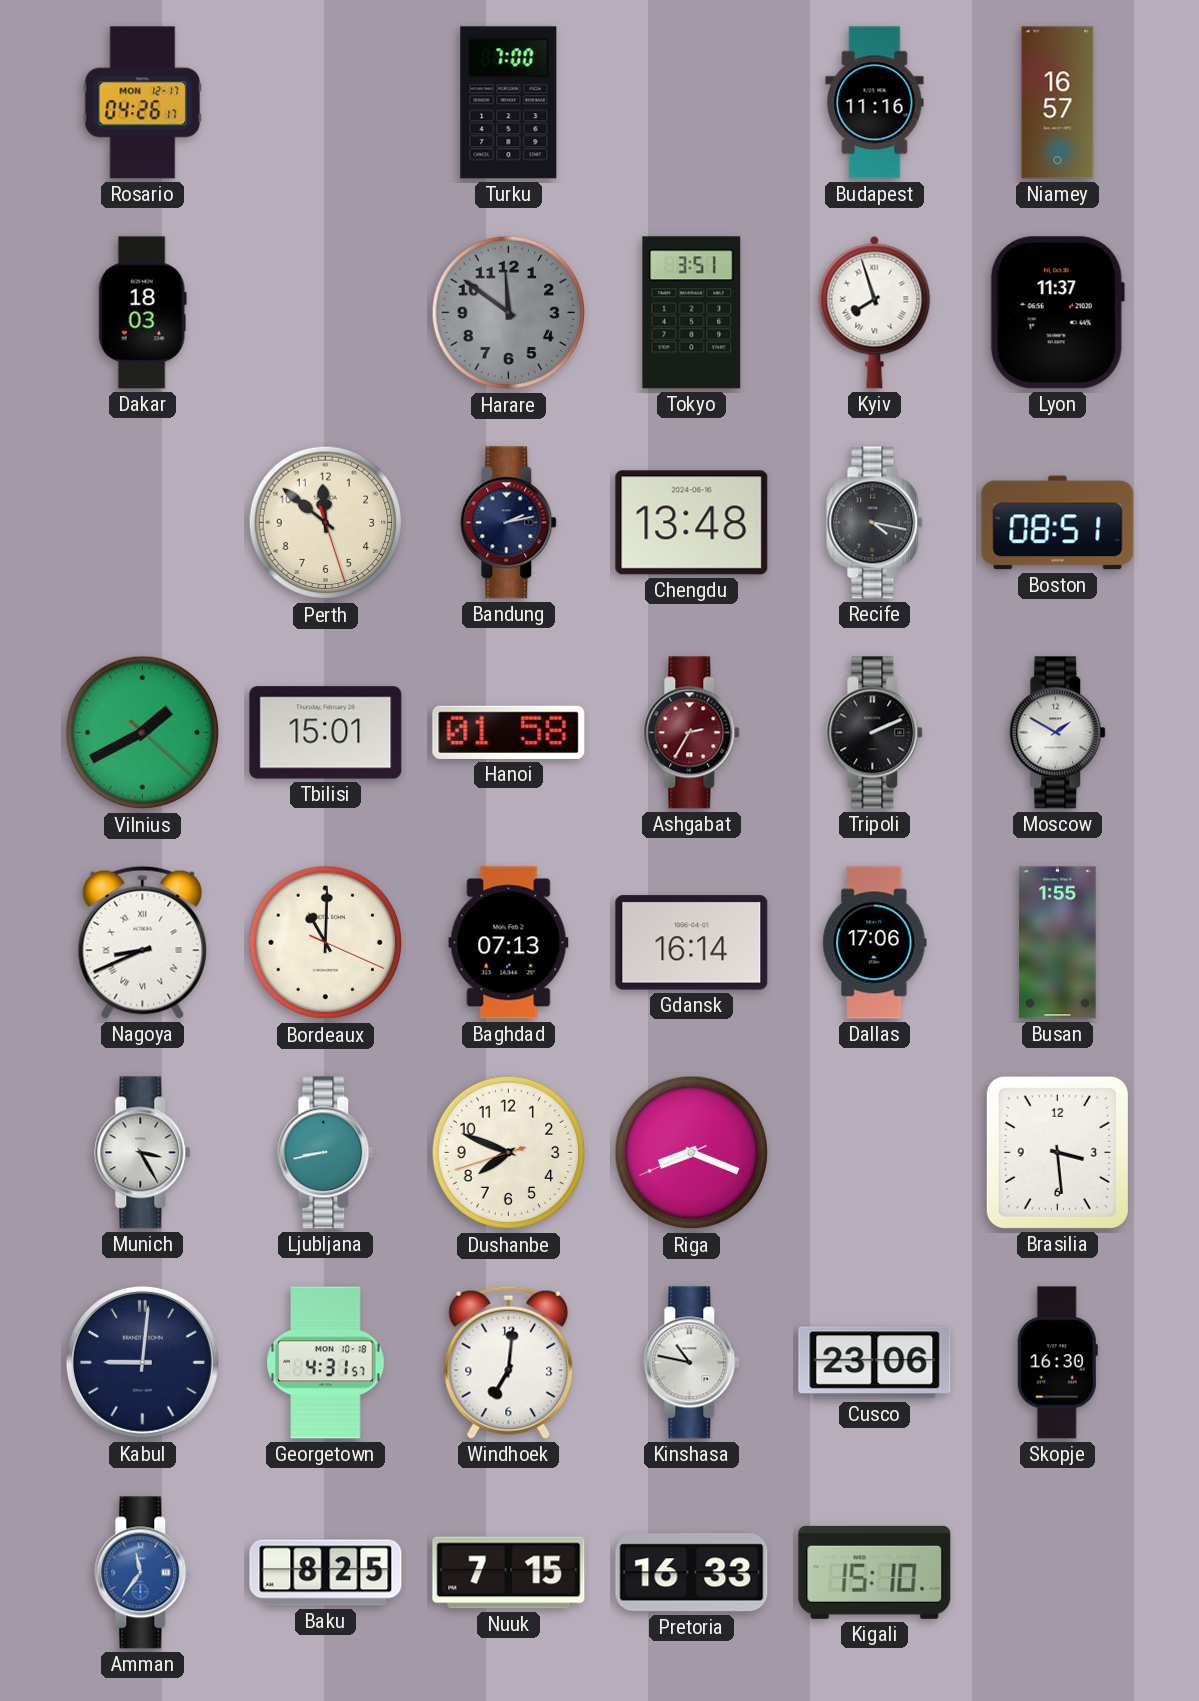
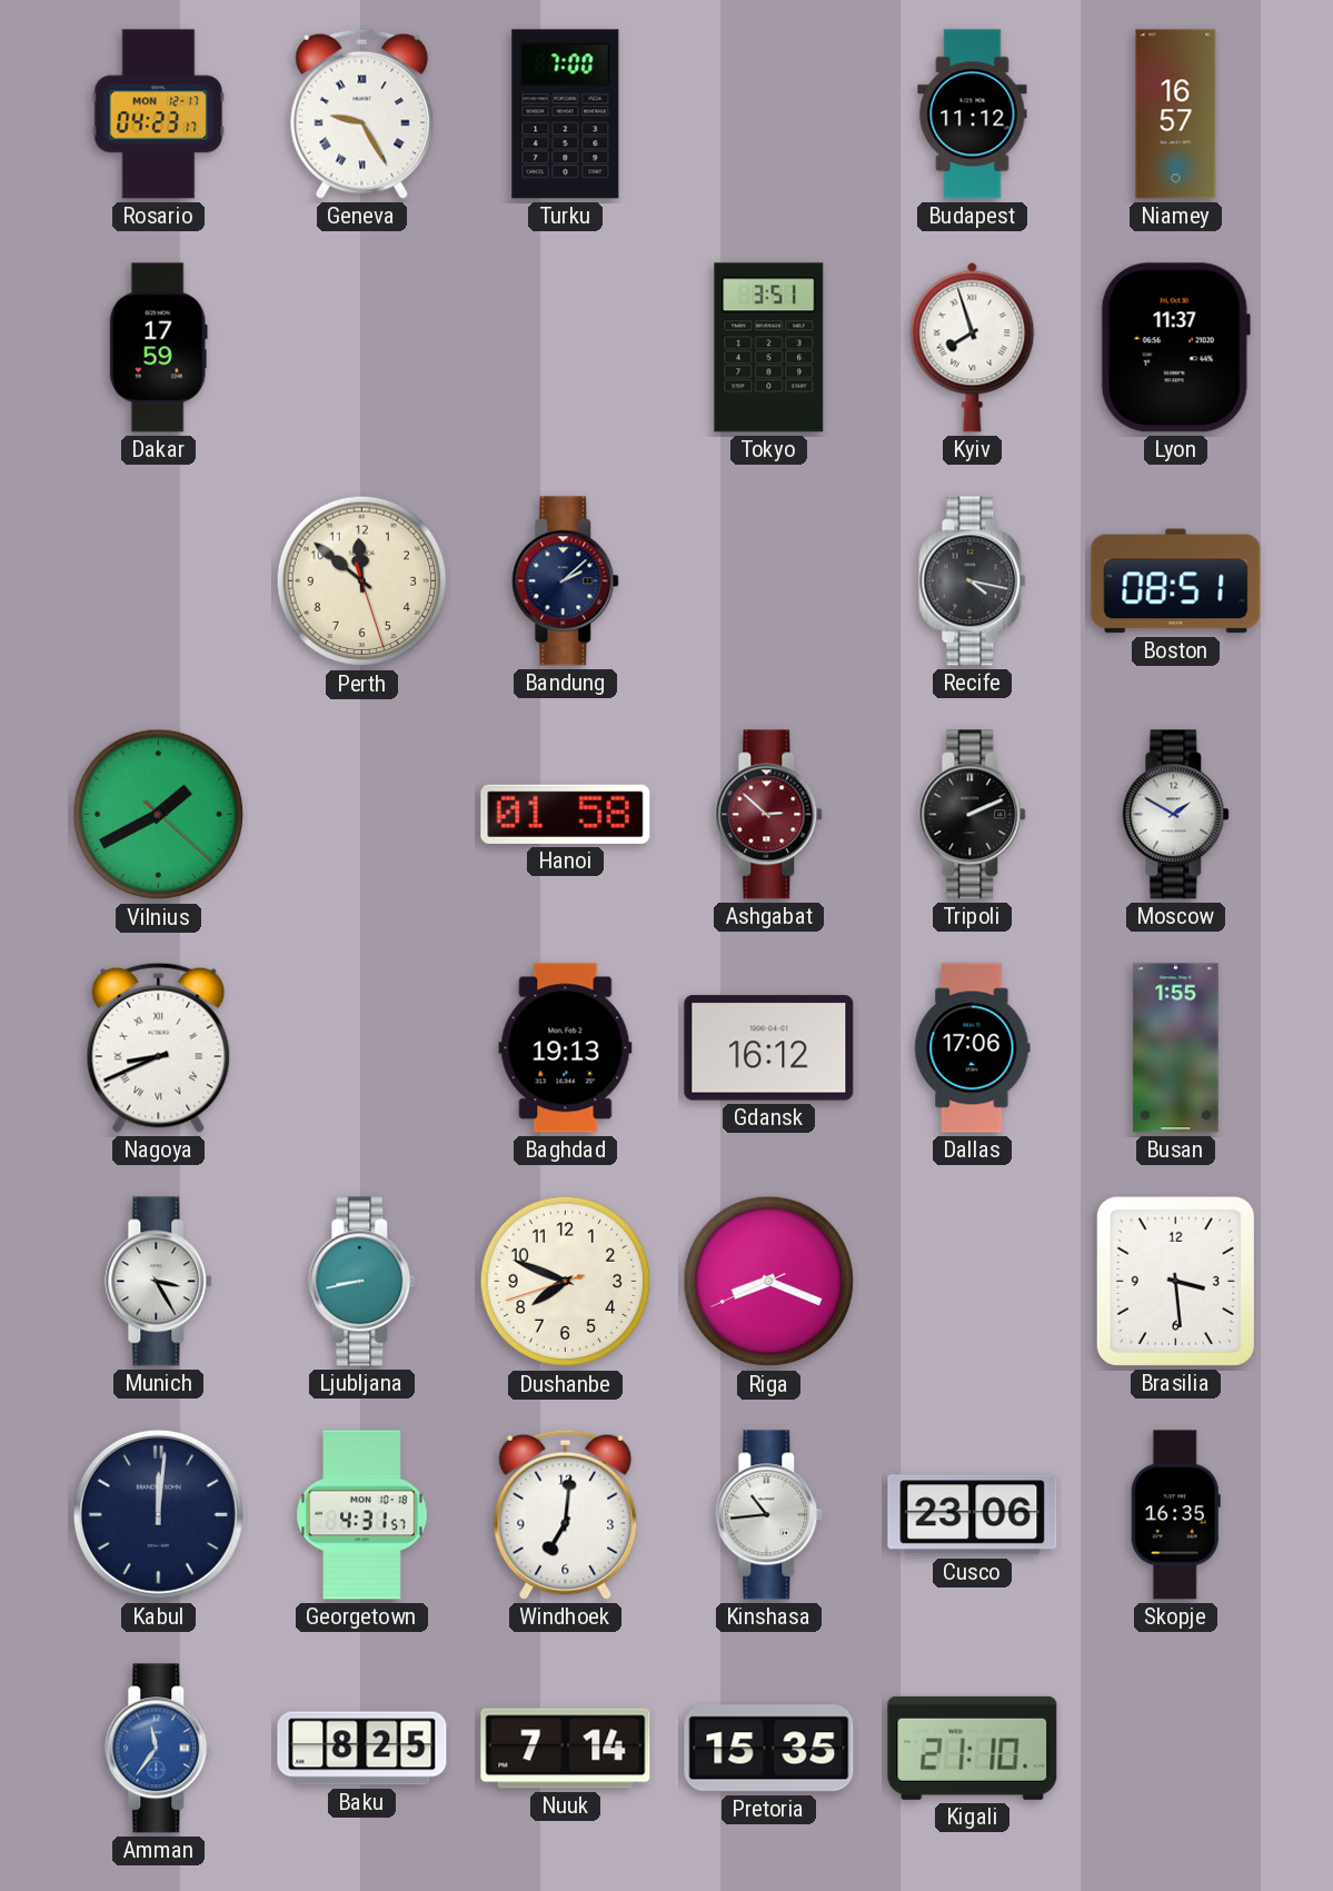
Rosario: 04:26 -> 04:23
Geneva: none -> 9:25
Budapest: 11:16 -> 11:12
Dakar: 18:03 -> 17:59
Harare: 11:51 -> none
Bandung: 2:13 -> 2:08
Chengdu: 13:48 -> none
Tbilisi: 15:01 -> none
Ashgabat: 2:35 -> 2:52
Bordeaux: 11:00 -> none
Baghdad: 07:13 -> 19:13
Gdansk: 16:14 -> 16:12
Kabul: 9:01 -> 12:01
Kinshasa: 10:47 -> 10:44
Skopje: 16:30 -> 16:35
Nuuk: 7:15 -> 7:14
Pretoria: 16:33 -> 15:35
Kigali: 15:10 -> 21:10
